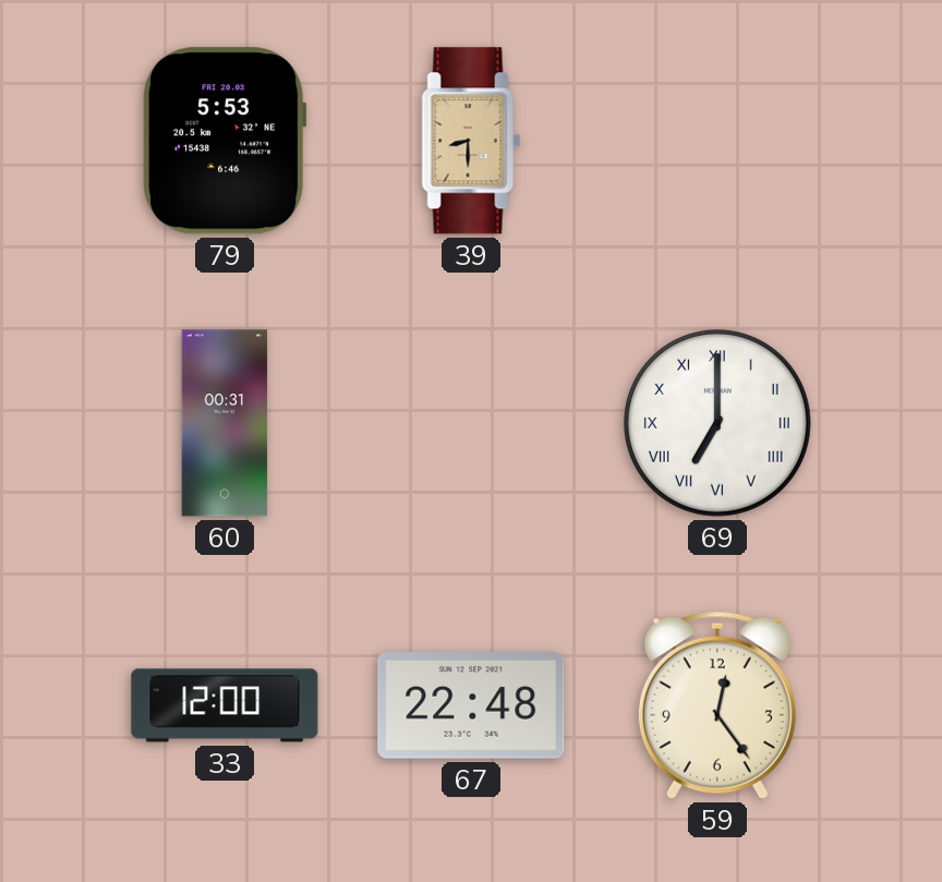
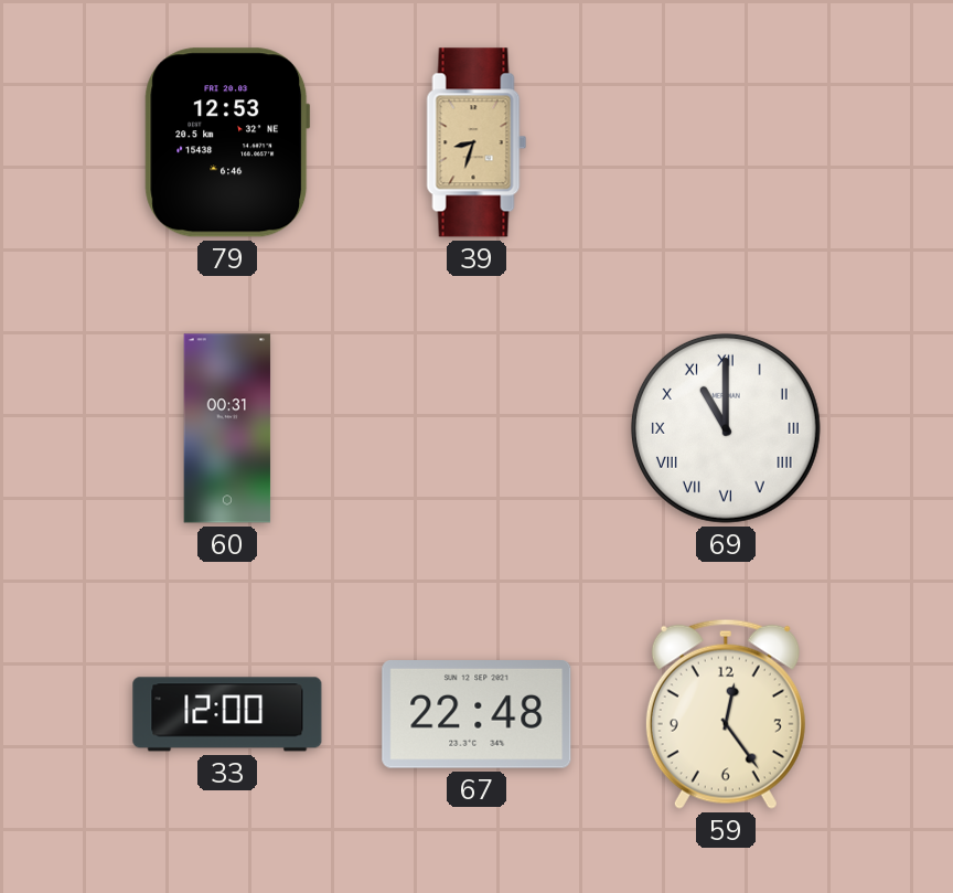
79: 5:53 -> 12:53
39: 8:30 -> 8:33
69: 7:00 -> 11:00
